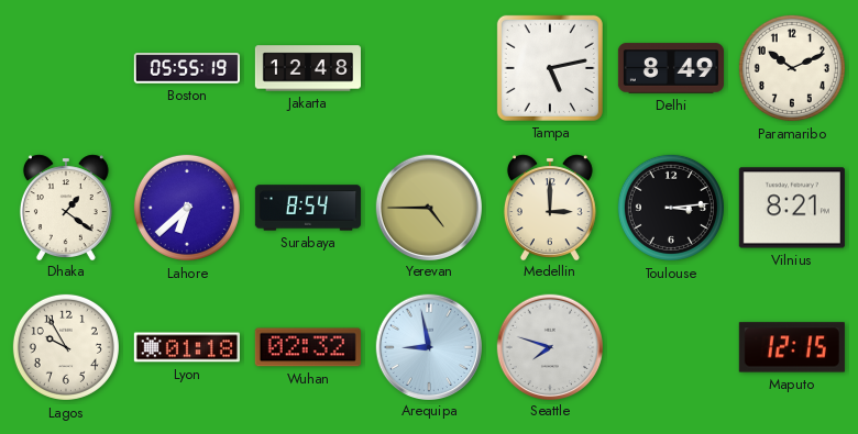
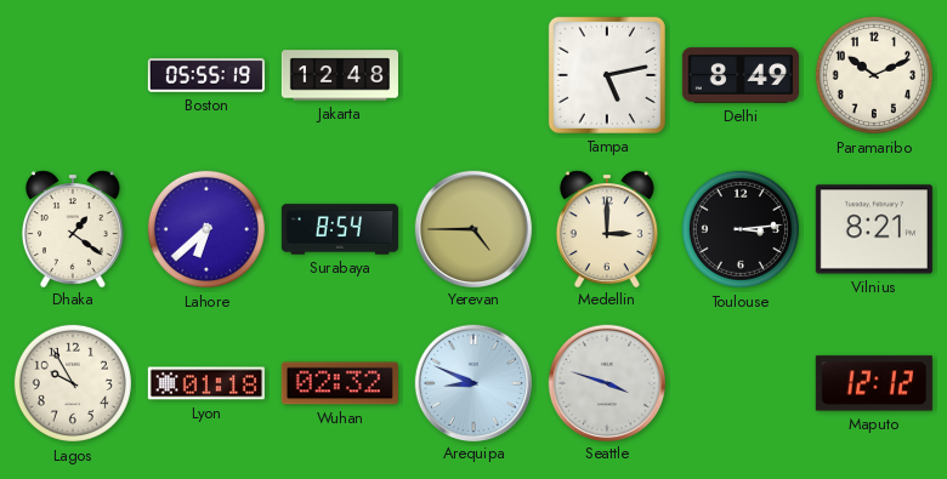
Arequipa: 8:58 -> 8:49
Seattle: 7:48 -> 3:48
Maputo: 12:15 -> 12:12
